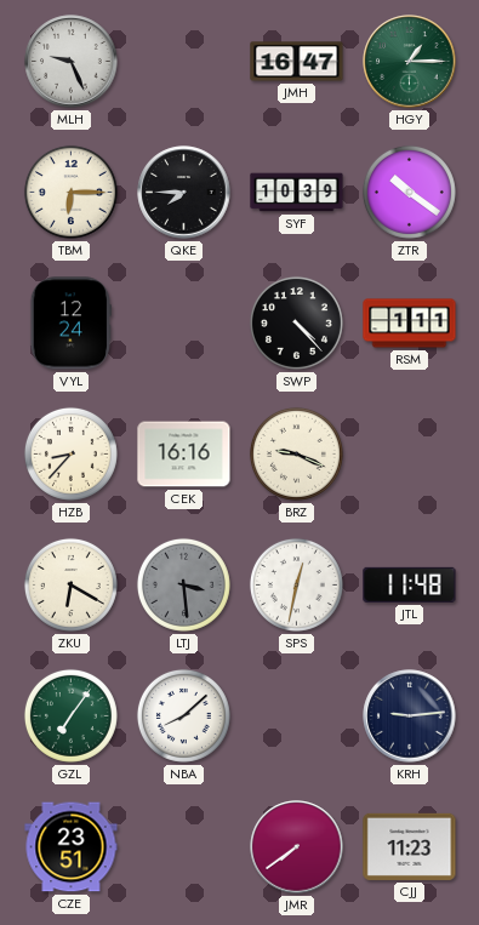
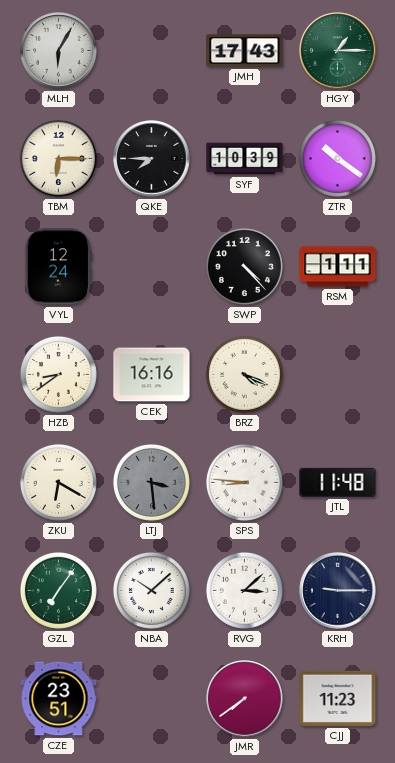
MLH: 9:26 -> 6:05
JMH: 16:47 -> 17:43
HZB: 8:37 -> 8:39
BRZ: 9:19 -> 4:19
SPS: 12:32 -> 8:46
NBA: 8:08 -> 10:08
RVG: none -> 3:08
KRH: 9:14 -> 9:15
